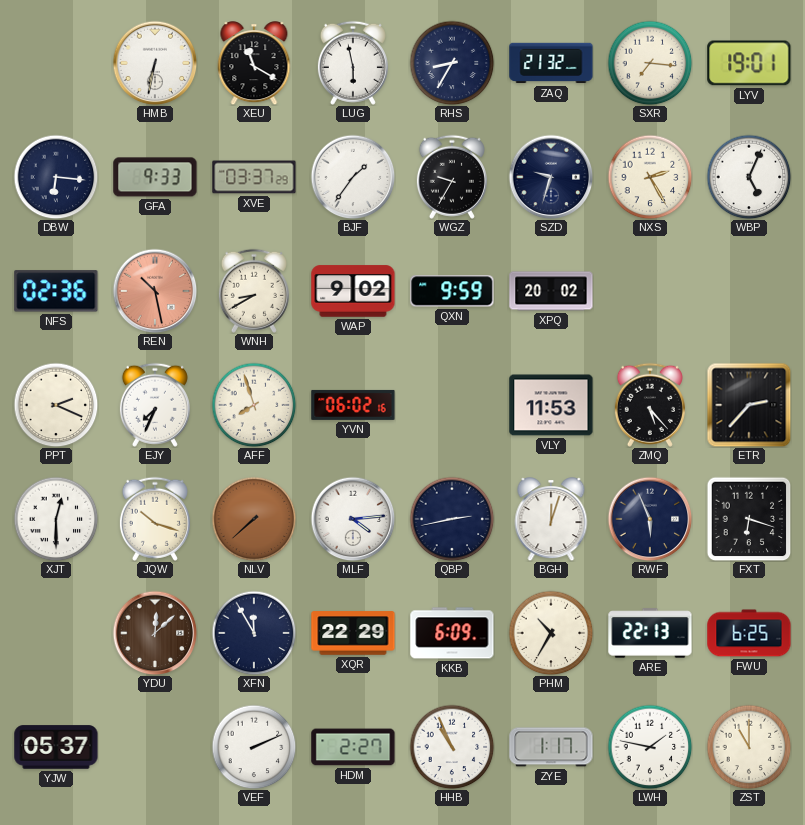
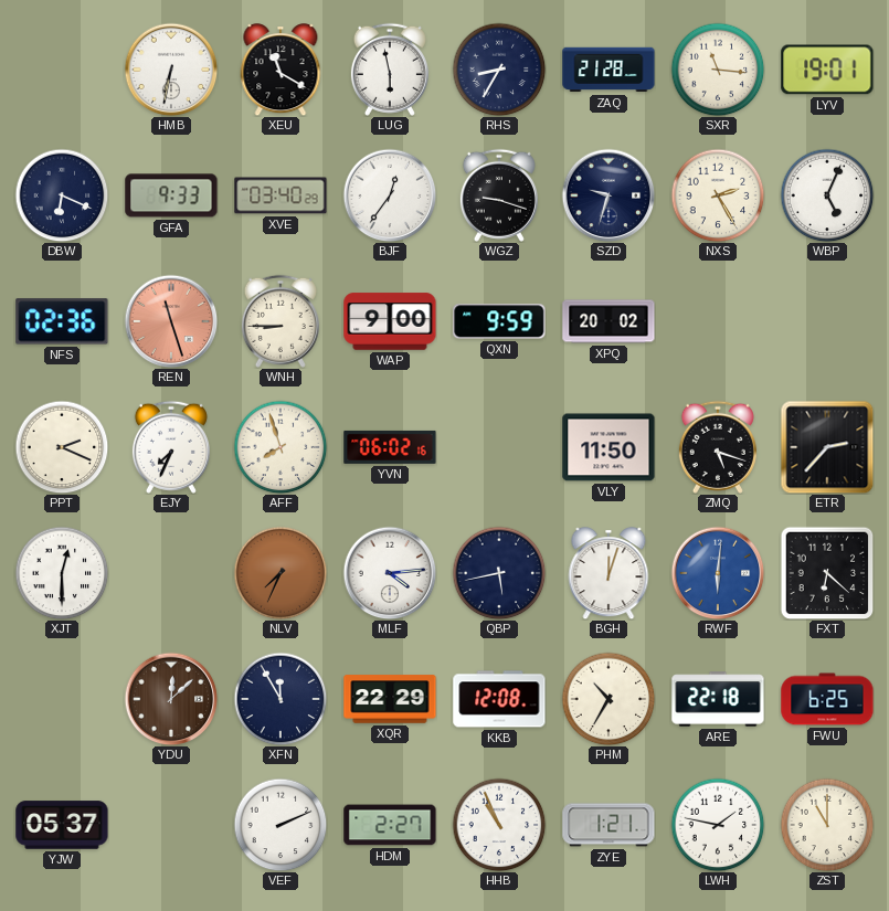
ZAQ: 21:32 -> 21:28
SXR: 7:16 -> 11:16
DBW: 6:16 -> 6:19
XVE: 03:37 -> 03:40
BJF: 1:36 -> 12:36
WGZ: 9:35 -> 9:18
REN: 10:28 -> 11:27
WNH: 8:40 -> 8:45
WAP: 9:02 -> 9:00
VLY: 11:53 -> 11:50
ZMQ: 5:23 -> 5:18
JQW: 10:18 -> none
NLV: 7:38 -> 7:34
QBP: 2:43 -> 5:43
RWF: 5:56 -> 6:01
RWF dial: navy -> blue
FXT: 6:18 -> 6:22
KKB: 6:09 -> 12:08
ARE: 22:13 -> 22:18
ZYE: 1:17 -> 1:21
